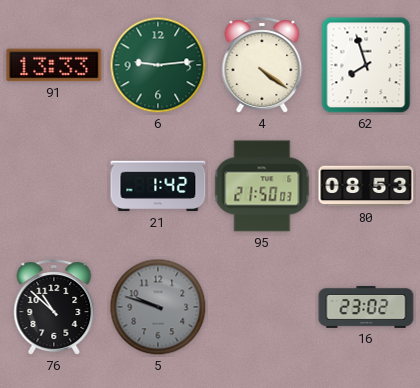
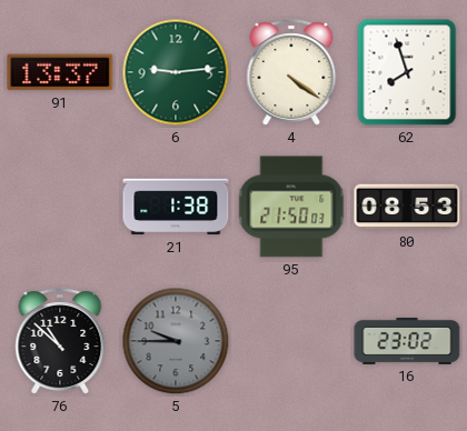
91: 13:33 -> 13:37
21: 1:42 -> 1:38
5: 9:48 -> 9:45
